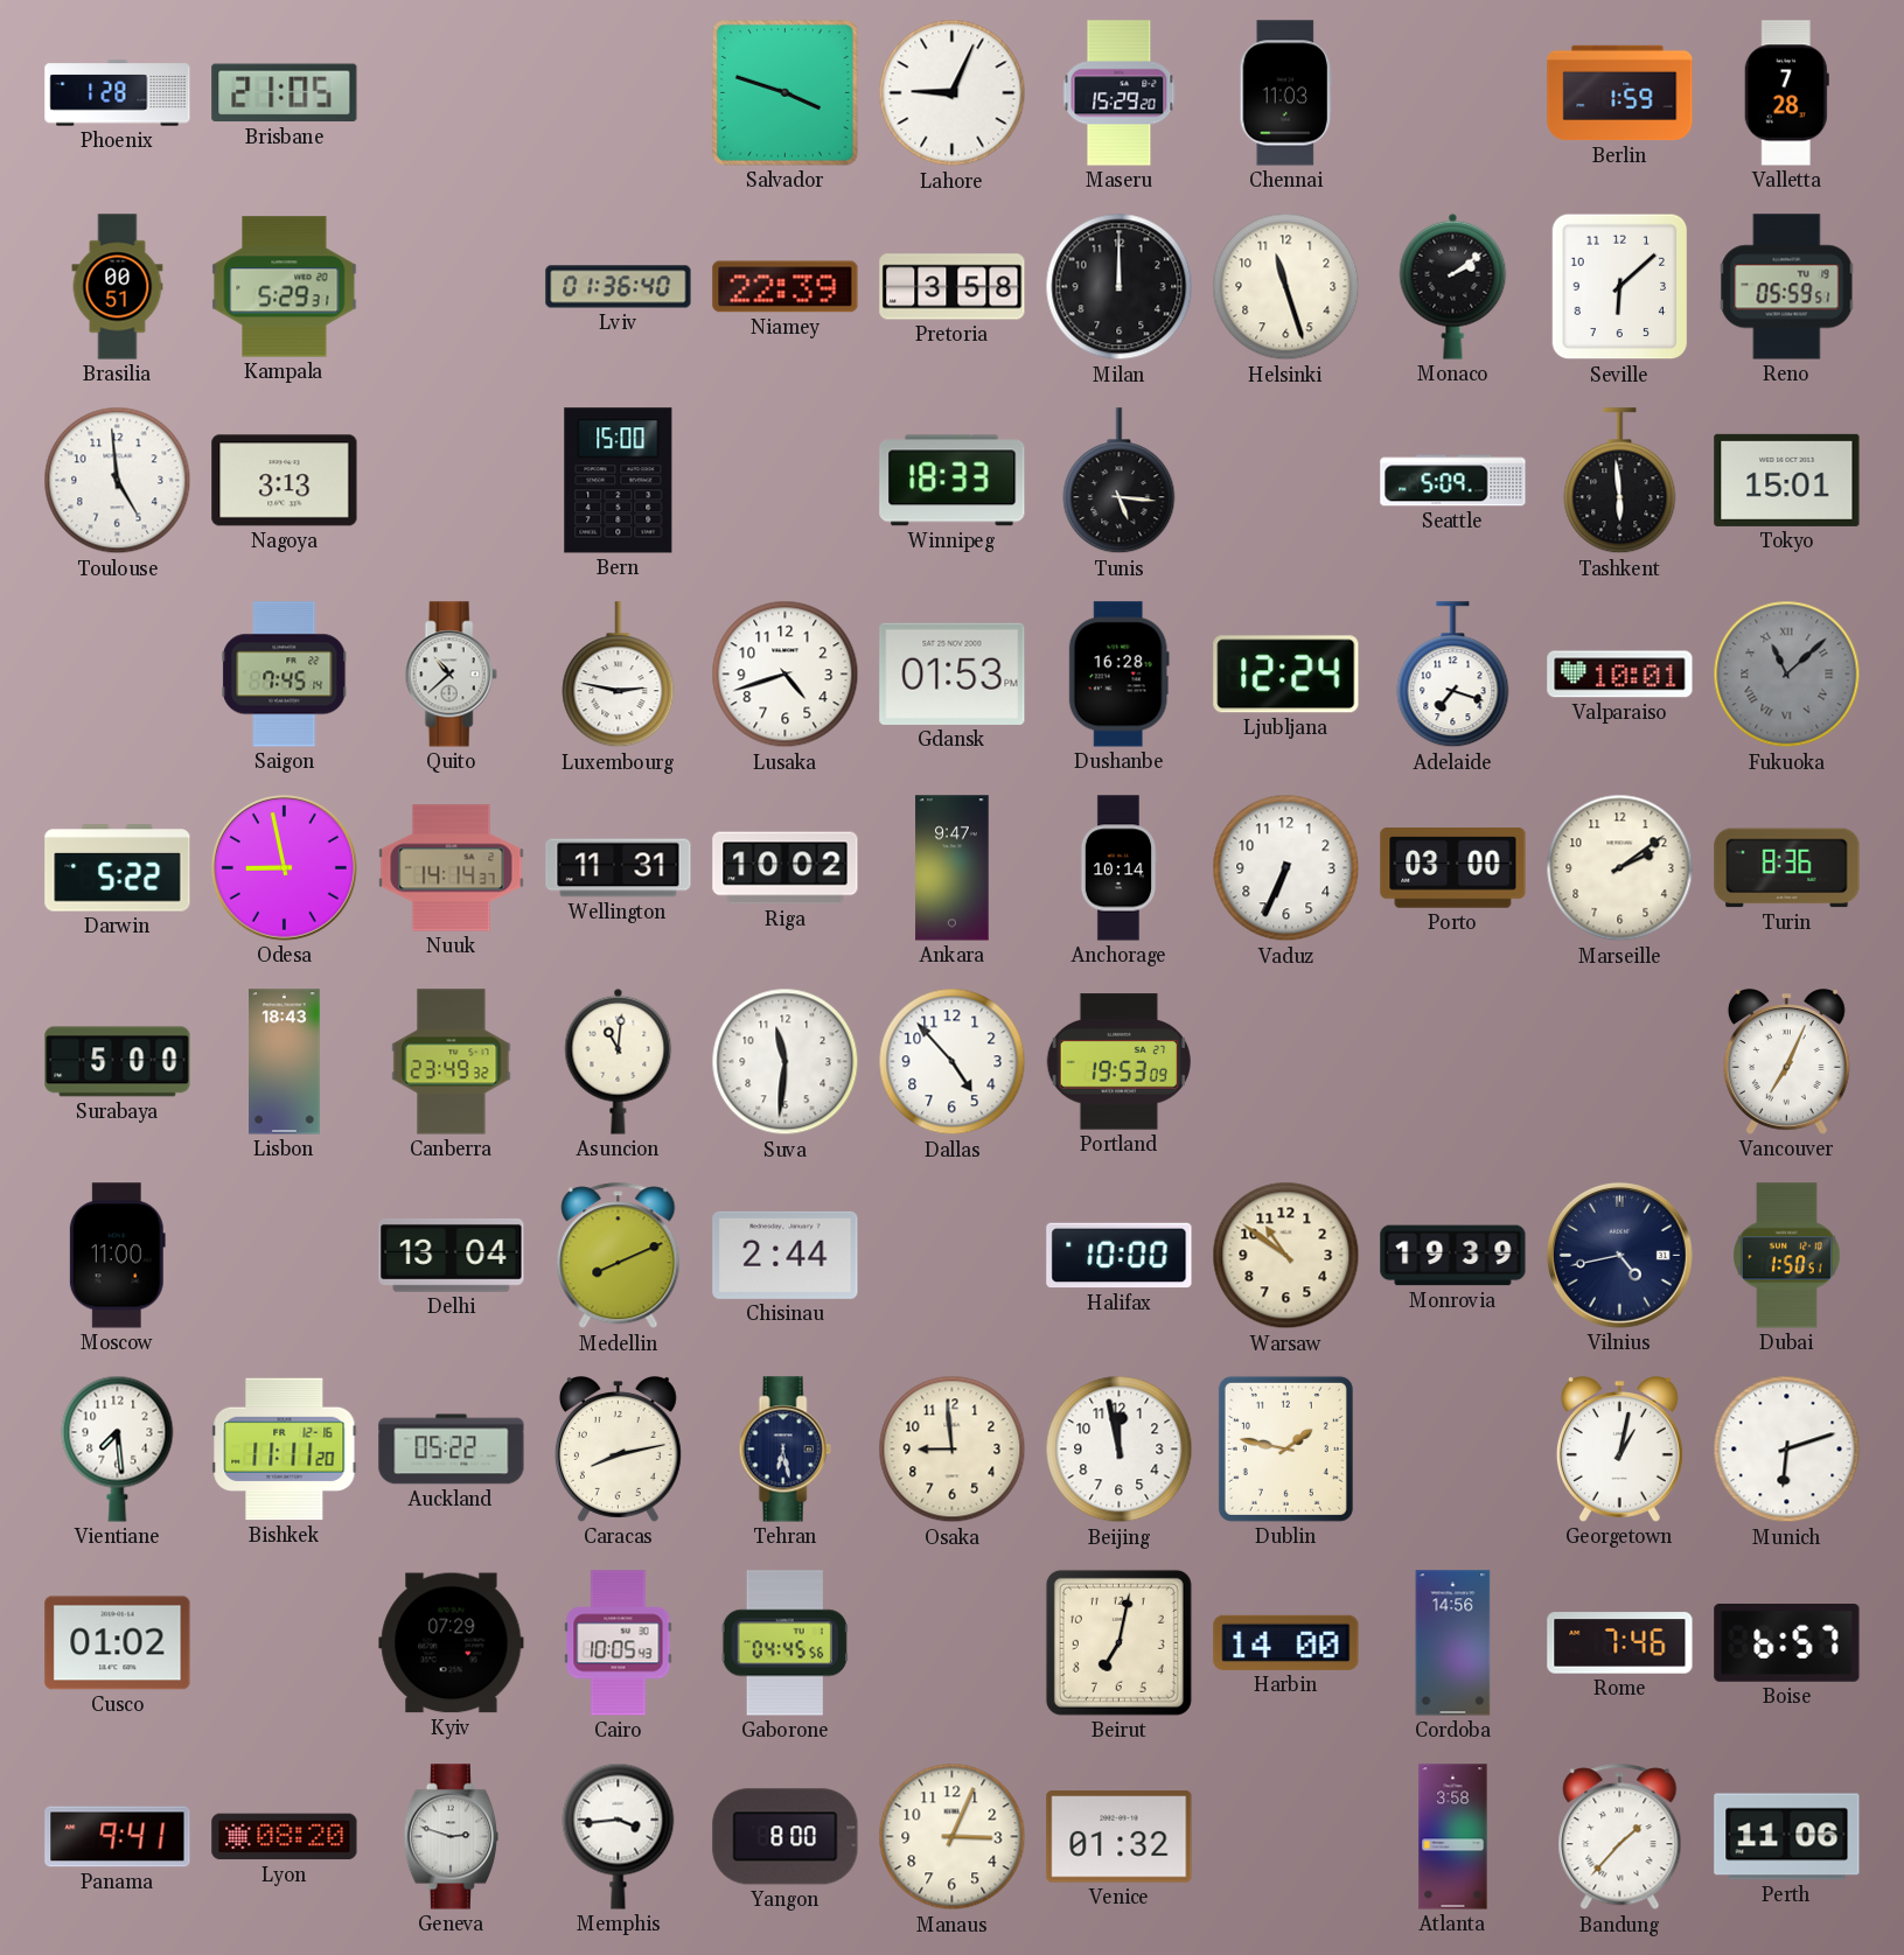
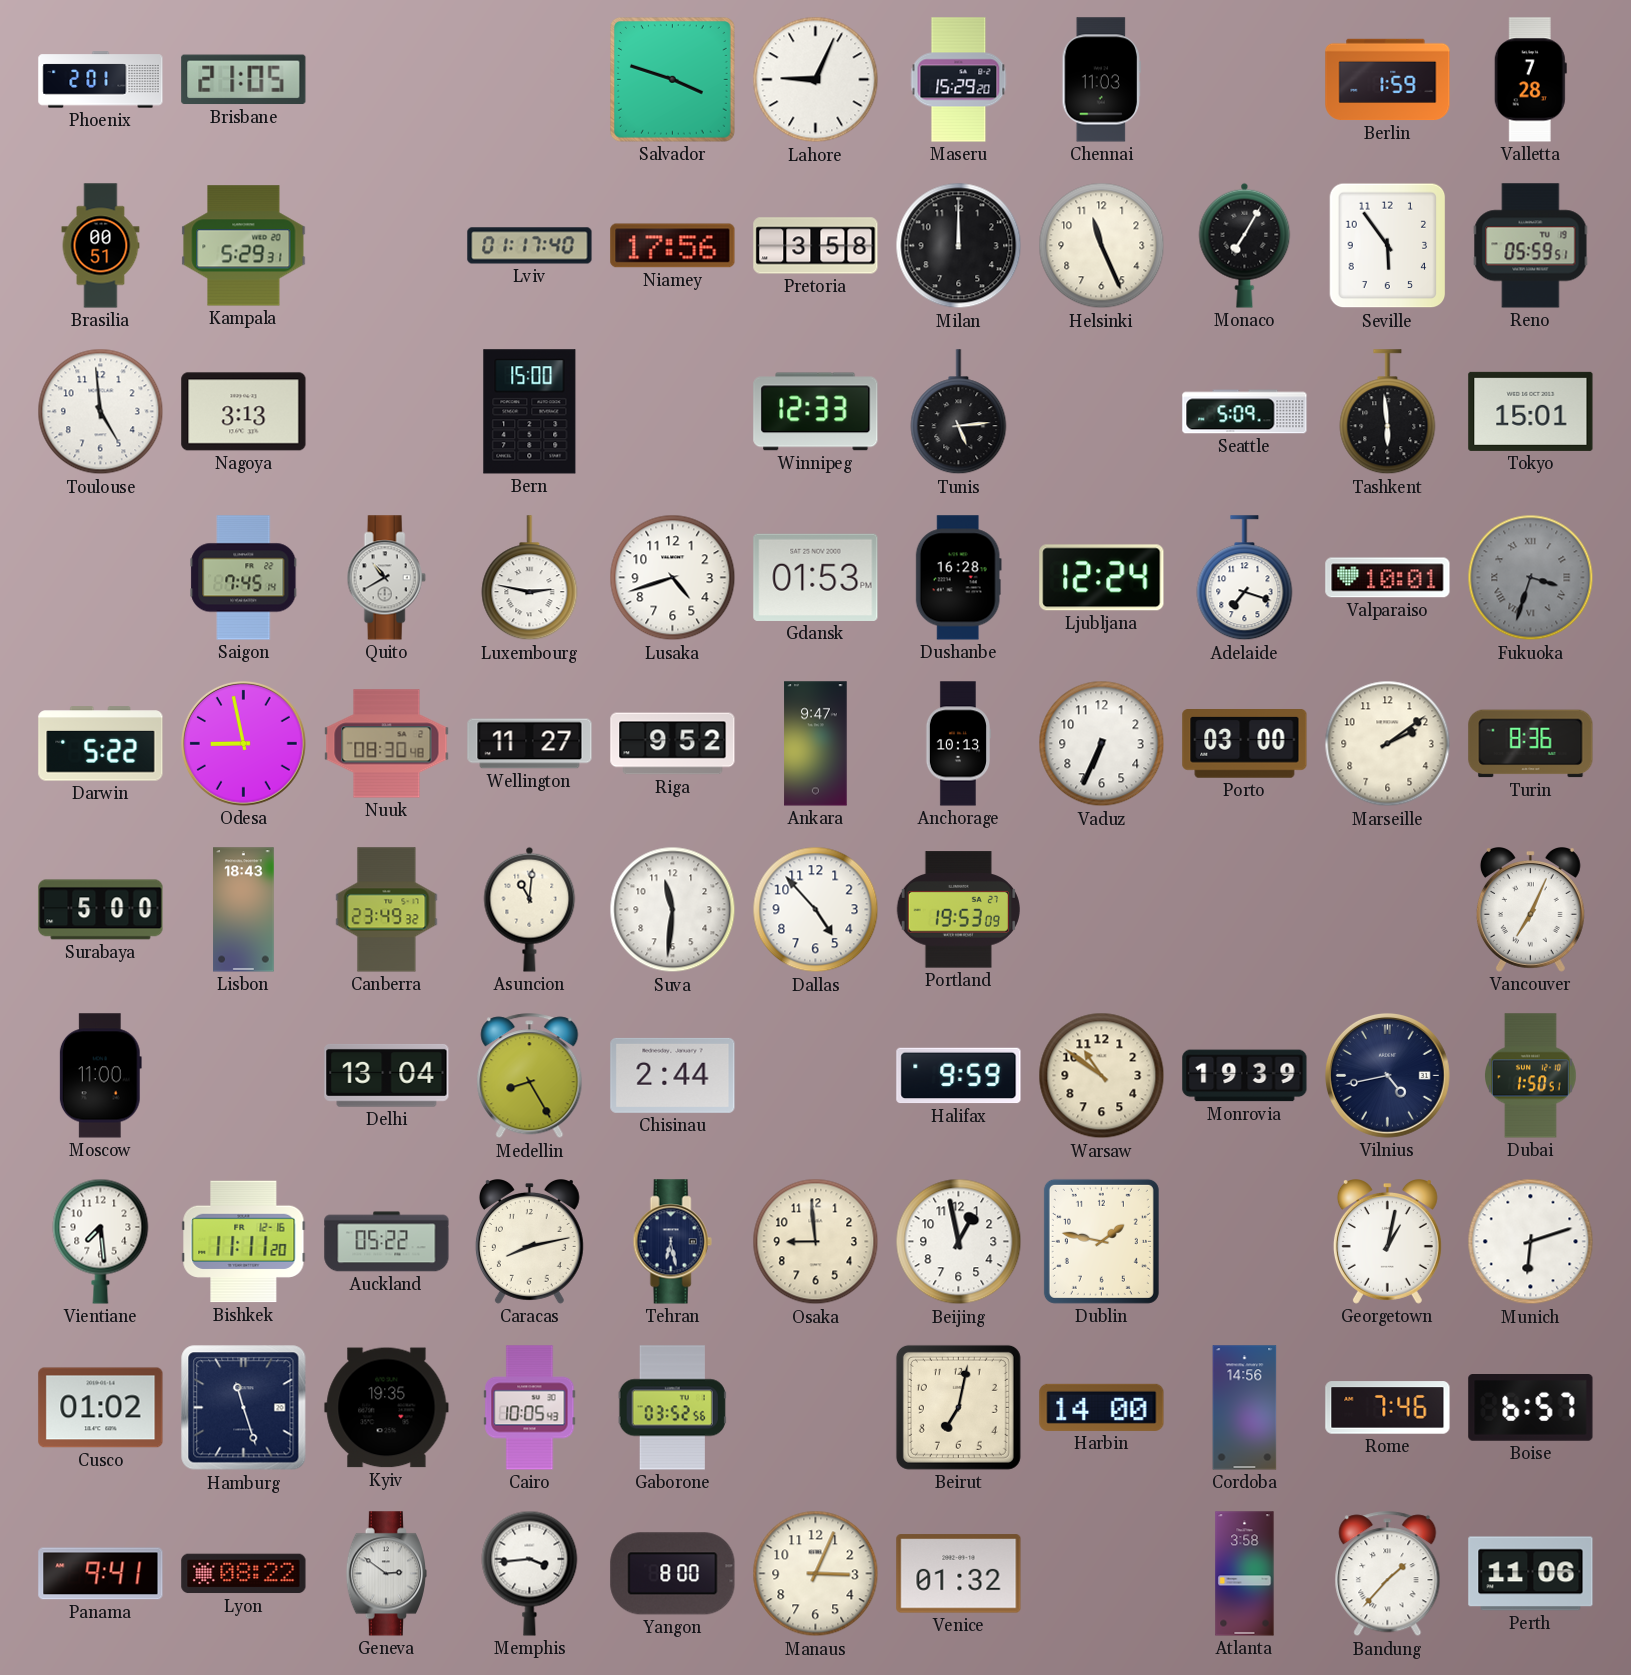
Phoenix: 1:28 -> 2:01
Lviv: 01:36 -> 01:17
Niamey: 22:39 -> 17:56
Helsinki: 11:27 -> 11:26
Monaco: 2:09 -> 7:05
Seville: 6:08 -> 5:54
Winnipeg: 18:33 -> 12:33
Tunis: 5:16 -> 5:14
Quito: 10:38 -> 10:40
Fukuoka: 11:08 -> 3:33
Nuuk: 14:14 -> 08:30
Wellington: 11:31 -> 11:27
Riga: 10:02 -> 9:52
Anchorage: 10:14 -> 10:13
Medellin: 8:11 -> 8:25
Halifax: 10:00 -> 9:59
Beijing: 11:58 -> 12:58
Hamburg: none -> 11:27
Kyiv: 07:29 -> 19:35
Gaborone: 04:45 -> 03:52
Lyon: 08:20 -> 08:22
Geneva: 2:48 -> 2:51
